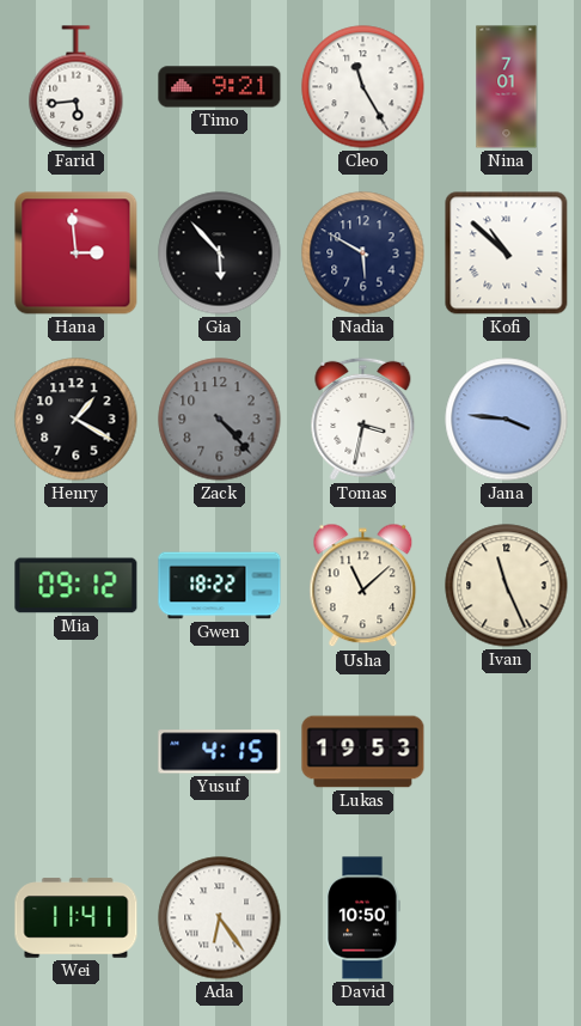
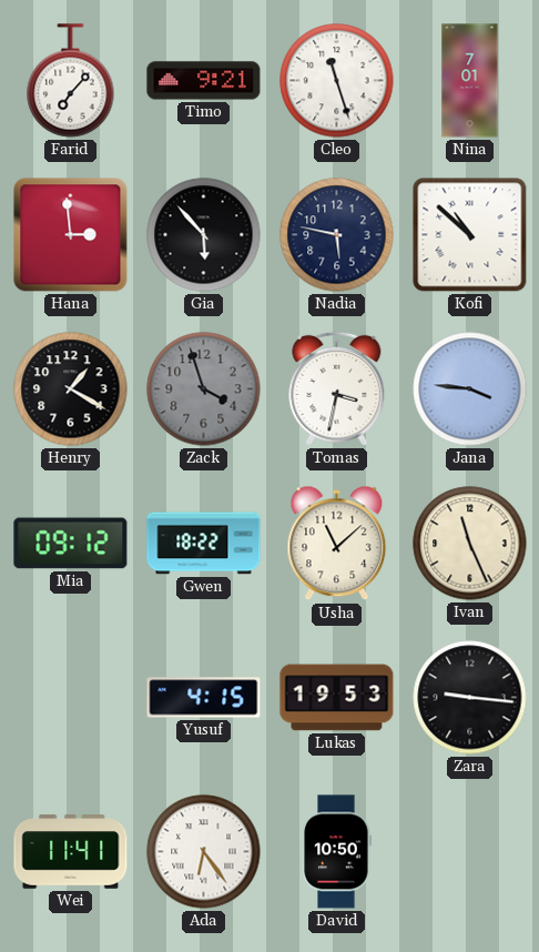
Farid: 5:44 -> 7:07
Cleo: 11:25 -> 11:27
Nadia: 5:50 -> 5:47
Zack: 4:23 -> 3:57
Zara: none -> 9:16
